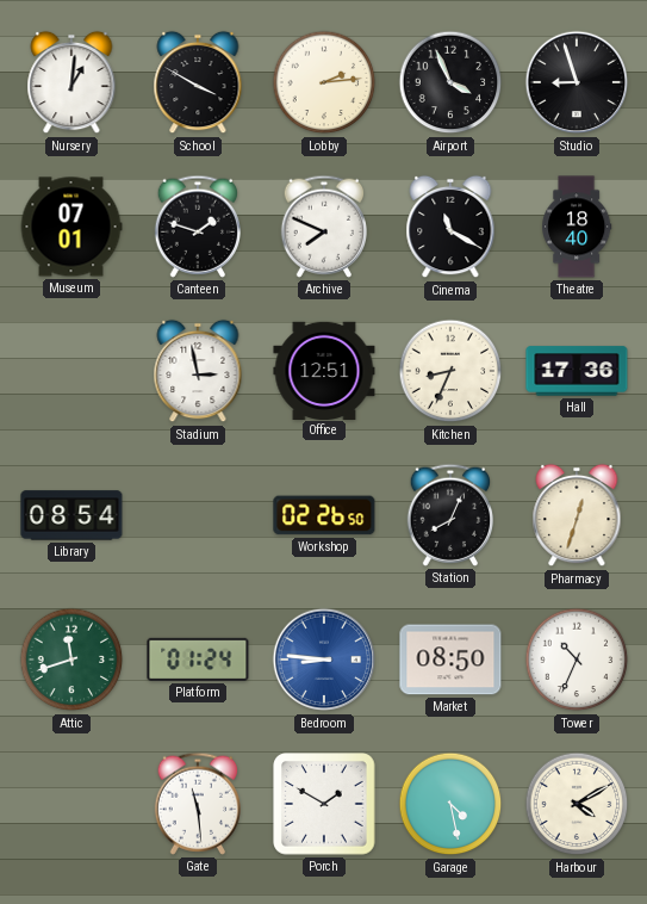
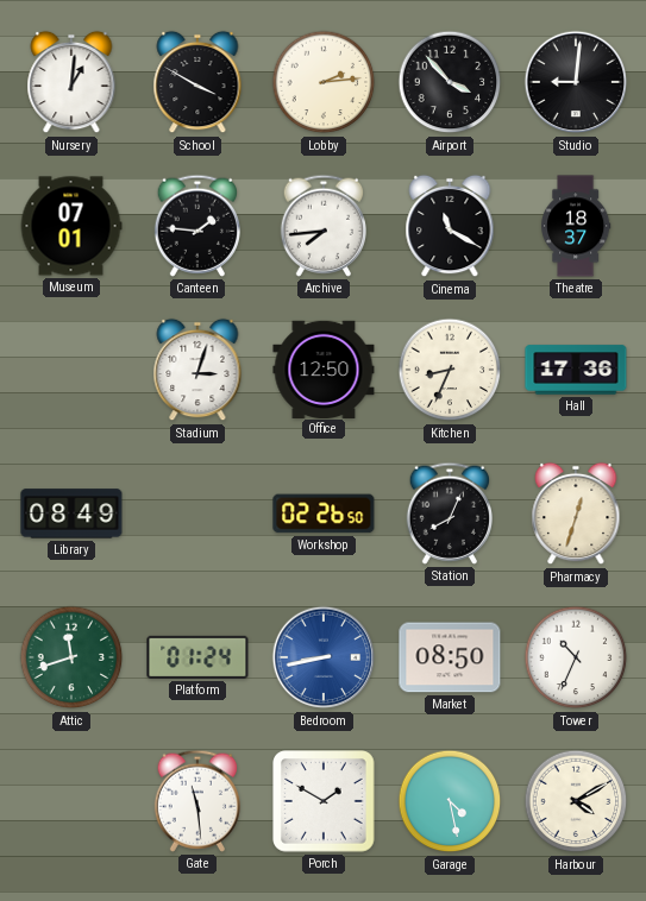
Airport: 3:56 -> 3:53
Studio: 8:57 -> 9:01
Canteen: 1:48 -> 1:46
Archive: 7:49 -> 7:44
Theatre: 18:40 -> 18:37
Stadium: 2:58 -> 3:03
Office: 12:51 -> 12:50
Library: 08:54 -> 08:49
Bedroom: 8:46 -> 8:43
